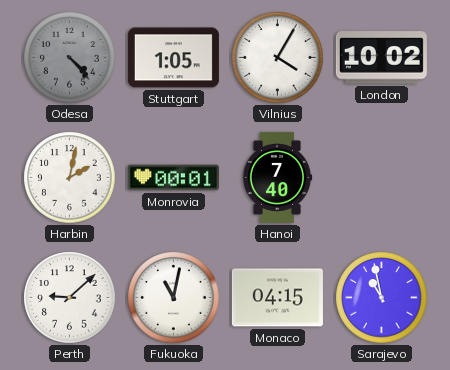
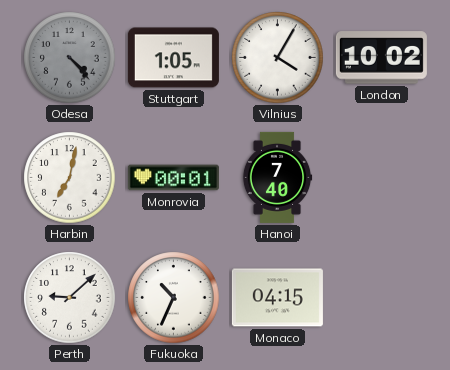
Harbin: 2:02 -> 7:02
Fukuoka: 11:02 -> 10:34
Sarajevo: 10:58 -> none
